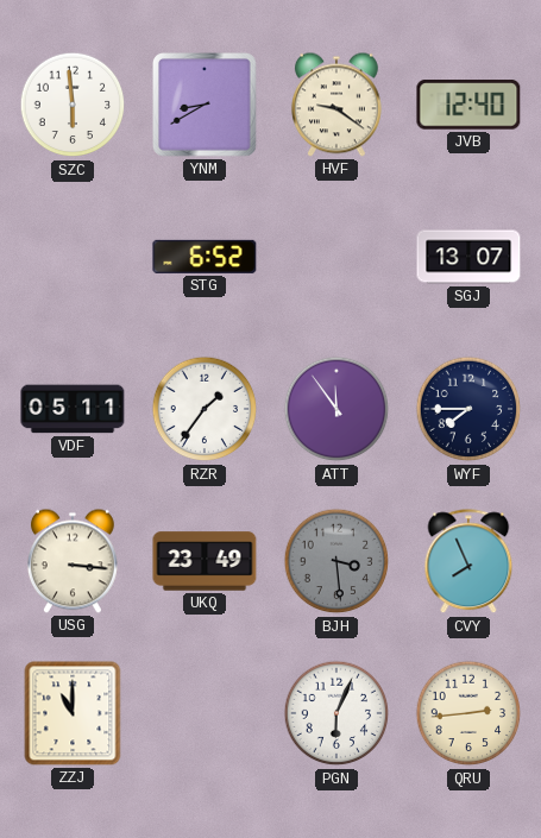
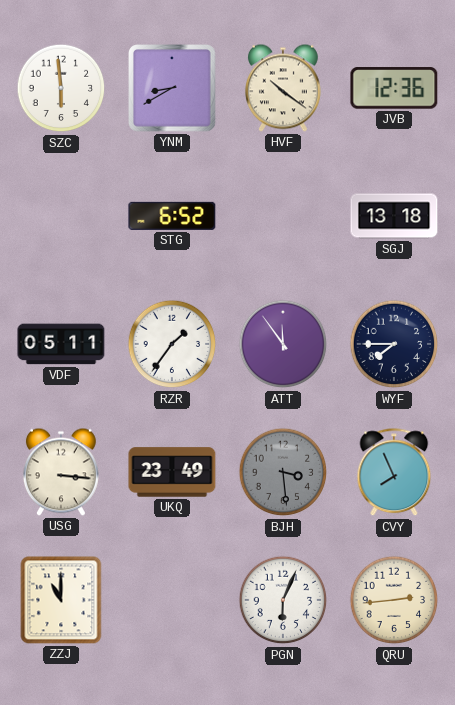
HVF: 9:21 -> 10:21
JVB: 12:40 -> 12:36
SGJ: 13:07 -> 13:18
